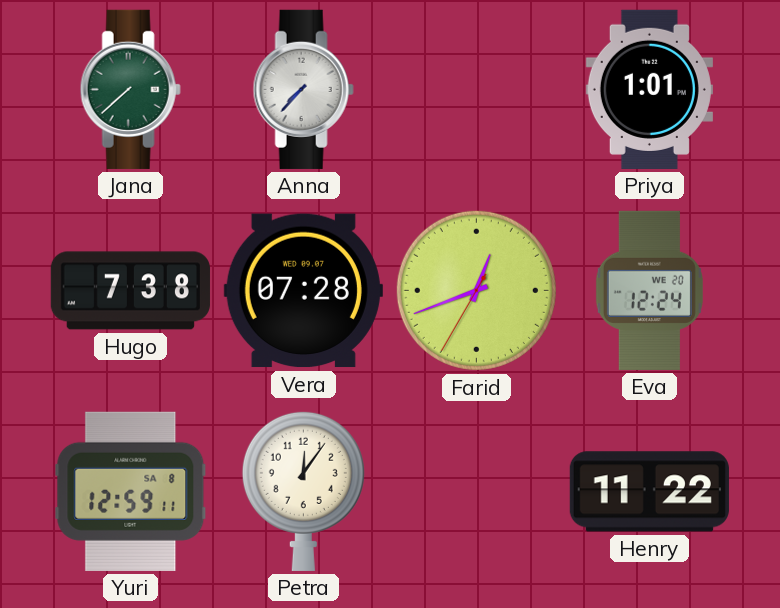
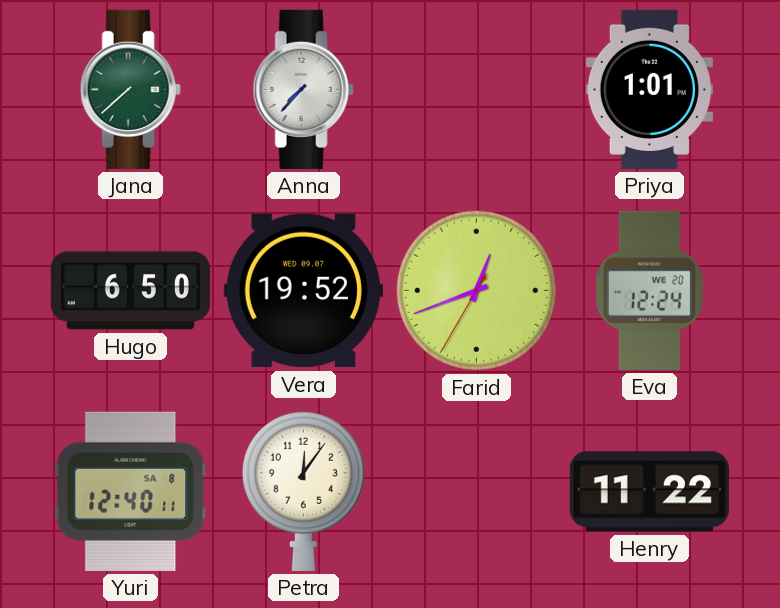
Hugo: 7:38 -> 6:50
Vera: 07:28 -> 19:52
Yuri: 12:59 -> 12:40
